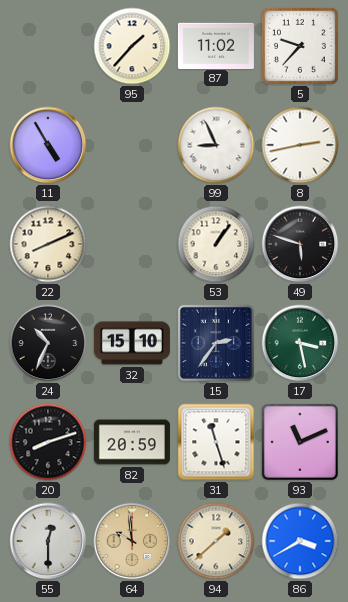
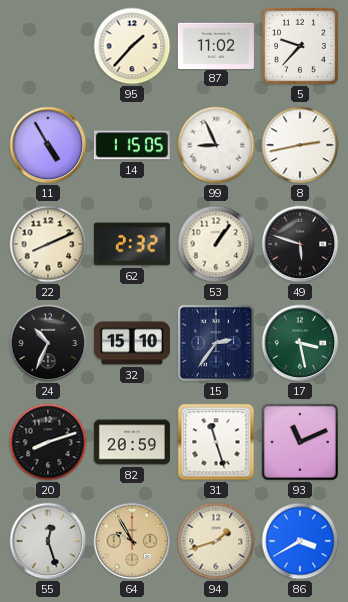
14: none -> 1:15
62: none -> 2:32
55: 12:30 -> 12:27
64: 9:59 -> 9:55
94: 1:38 -> 1:42
